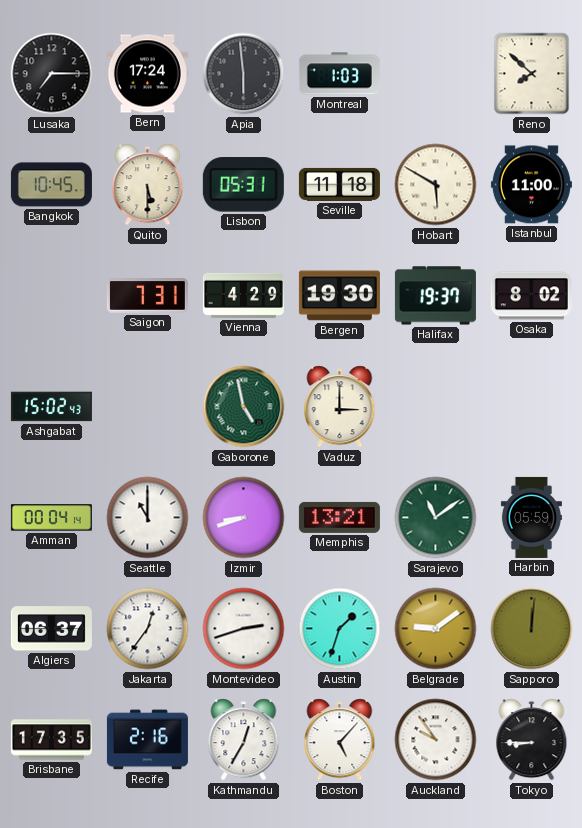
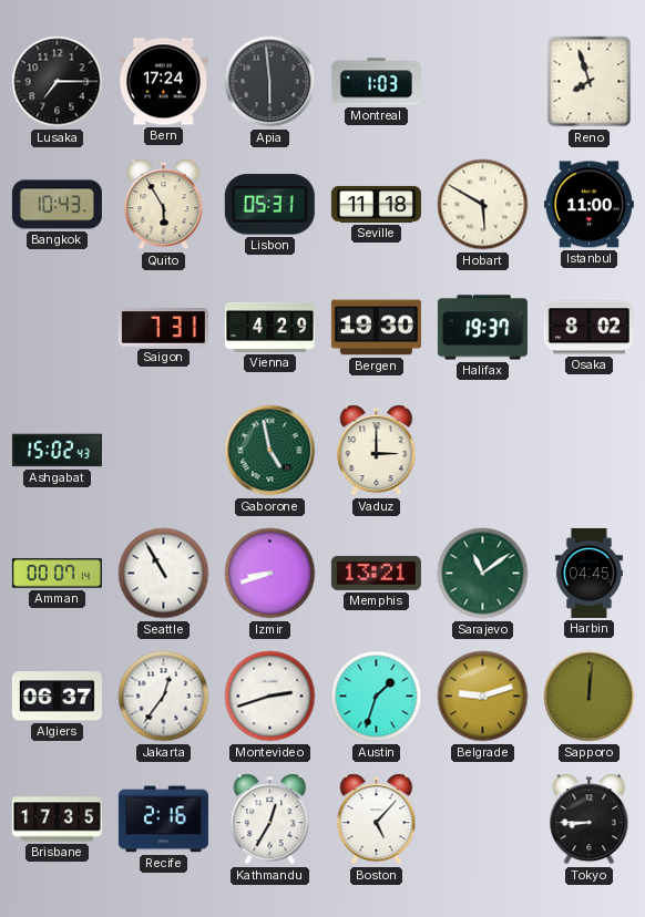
Reno: 7:52 -> 7:57
Bangkok: 10:45 -> 10:43
Quito: 5:30 -> 5:55
Amman: 00:04 -> 00:07
Seattle: 11:00 -> 10:55
Harbin: 05:59 -> 04:45
Belgrade: 9:09 -> 9:12
Auckland: 9:54 -> none
